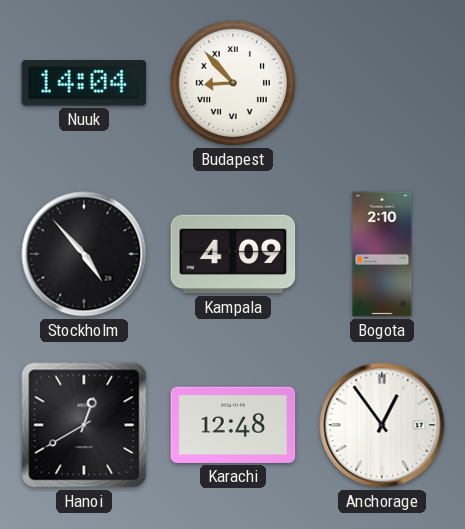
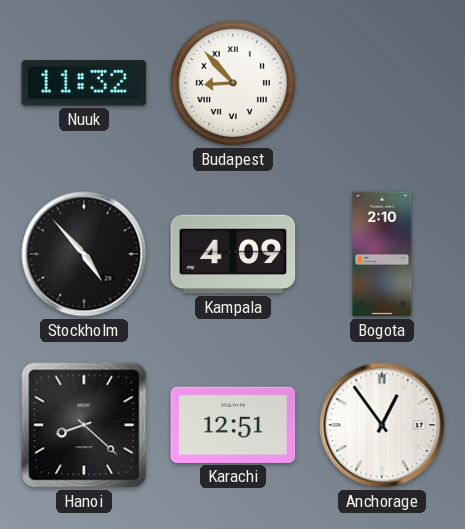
Nuuk: 14:04 -> 11:32
Hanoi: 12:40 -> 8:22
Karachi: 12:48 -> 12:51
